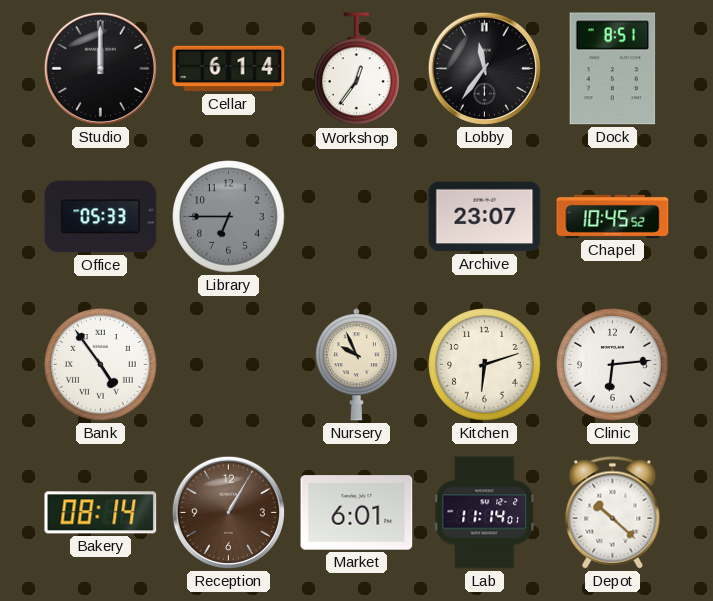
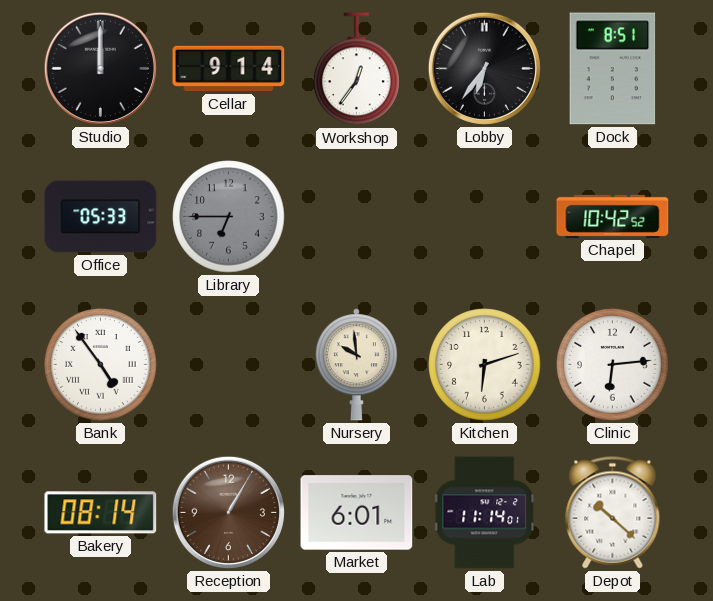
Cellar: 6:14 -> 9:14
Lobby: 11:36 -> 6:36
Archive: 23:07 -> none
Chapel: 10:45 -> 10:42
Nursery: 9:56 -> 9:59
